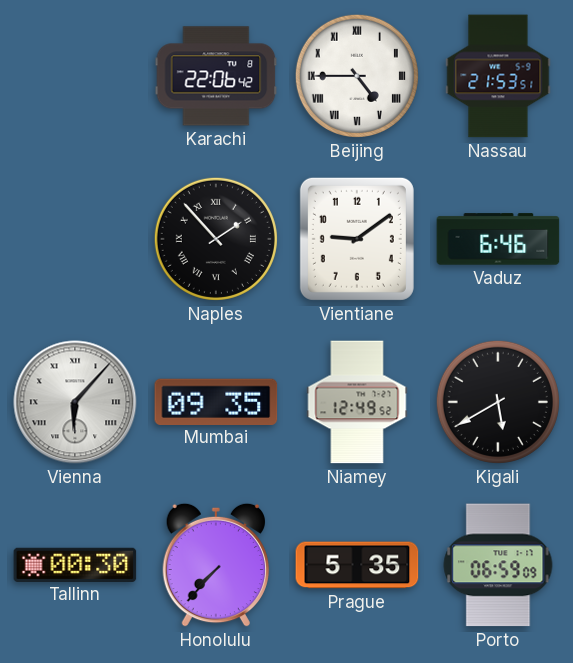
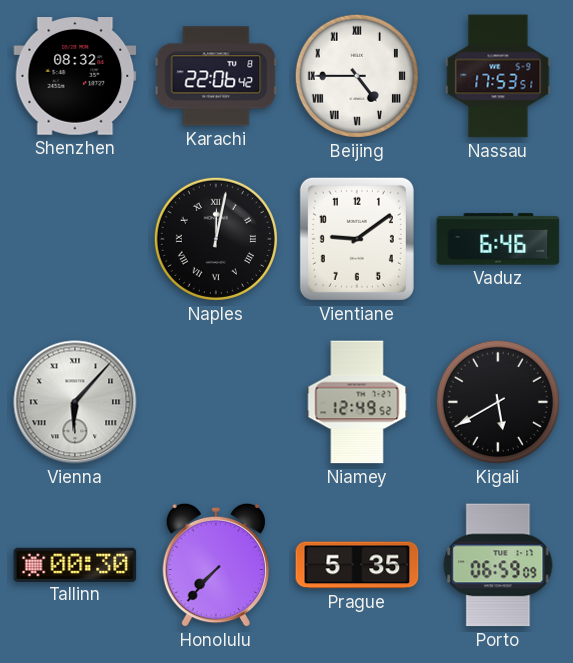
Shenzhen: none -> 08:32
Nassau: 21:53 -> 17:53
Naples: 1:53 -> 12:02
Mumbai: 09:35 -> none
